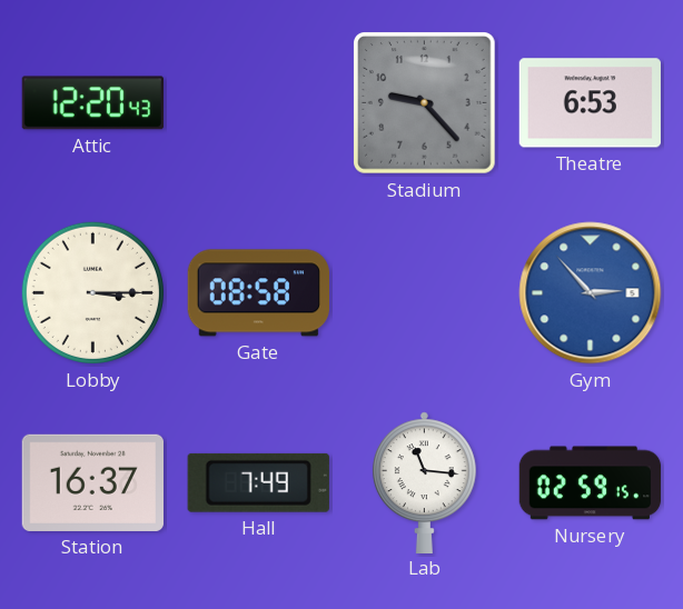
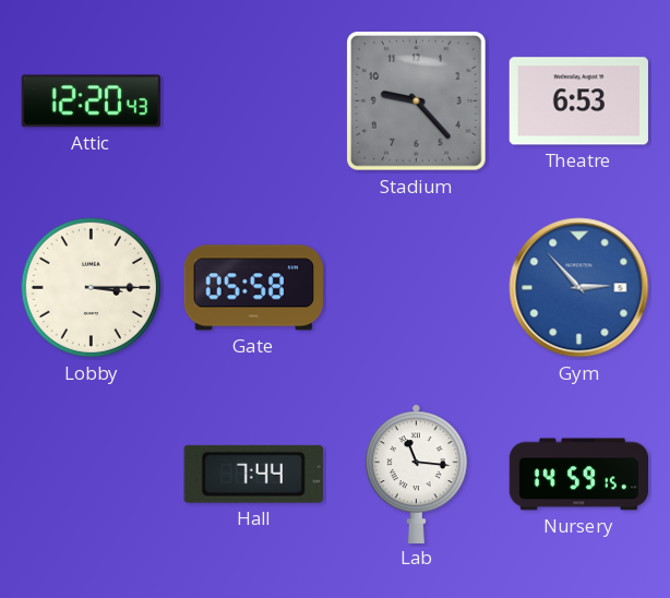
Gate: 08:58 -> 05:58
Station: 16:37 -> none
Hall: 7:49 -> 7:44
Nursery: 02:59 -> 14:59
